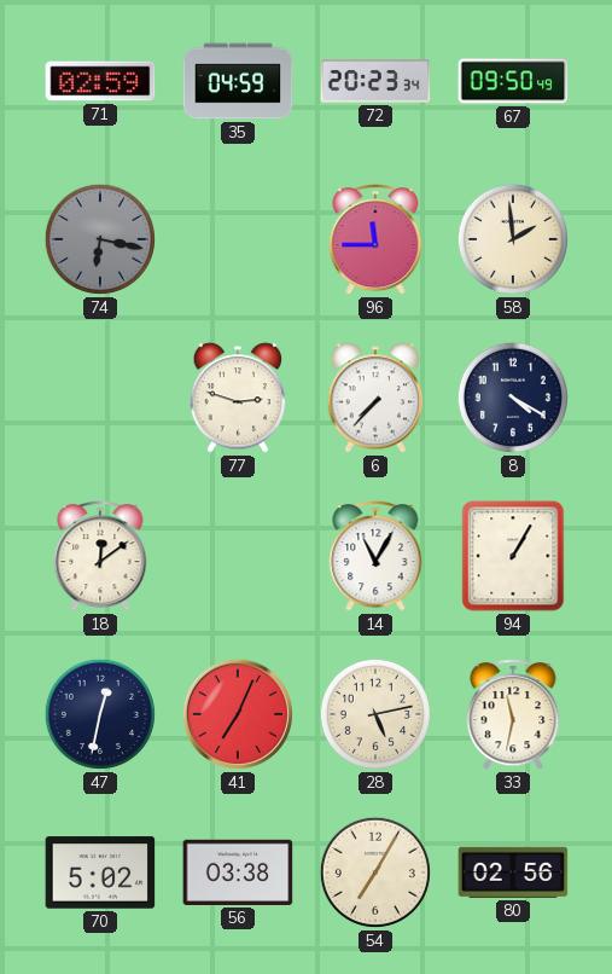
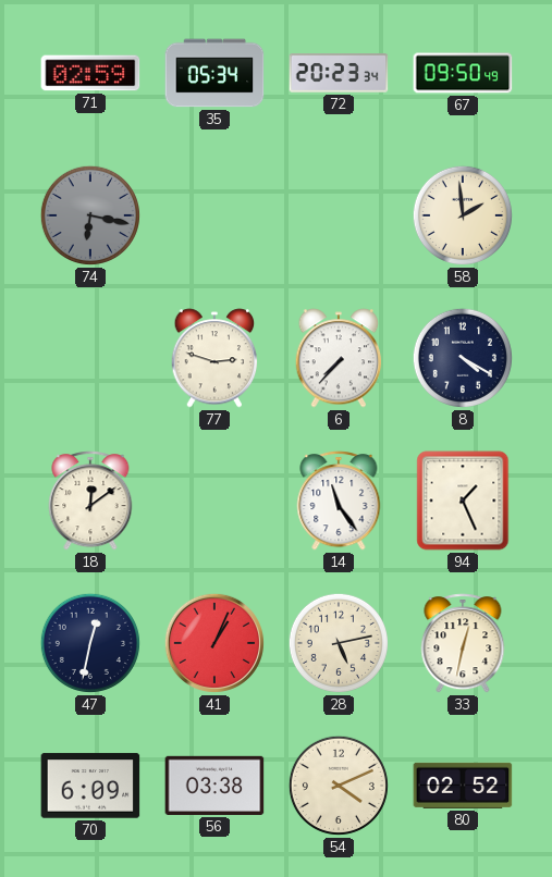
35: 04:59 -> 05:34
96: 11:45 -> none
14: 11:05 -> 11:24
94: 1:05 -> 1:26
41: 7:04 -> 1:04
33: 11:32 -> 12:32
70: 5:02 -> 6:09
54: 7:05 -> 4:11
80: 02:56 -> 02:52
